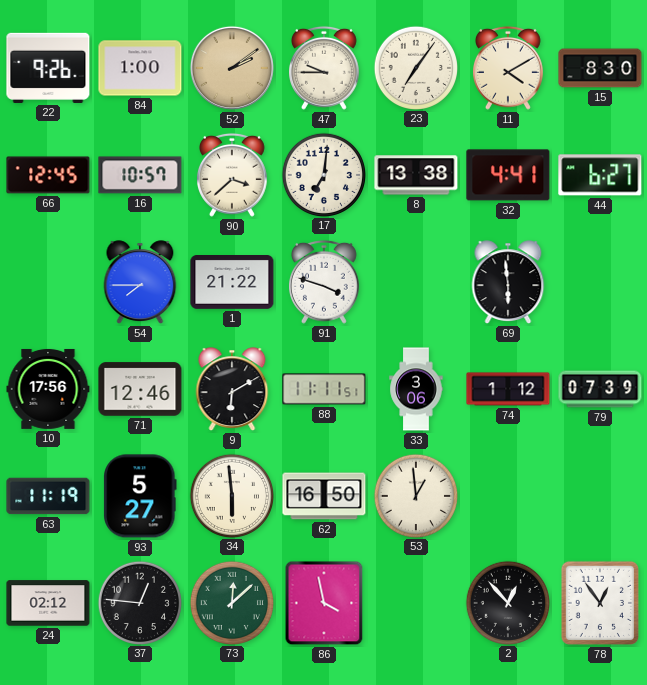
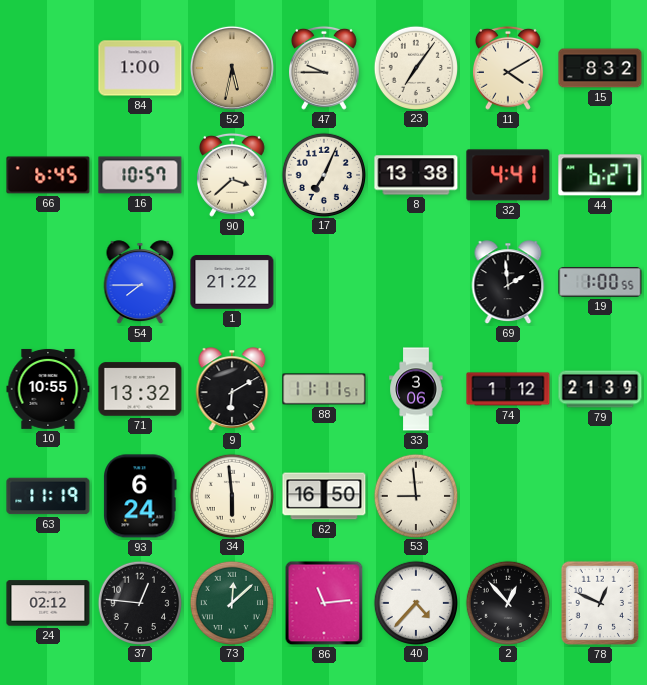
22: 9:26 -> none
52: 2:09 -> 5:32
15: 8:30 -> 8:32
66: 12:45 -> 6:45
17: 7:01 -> 7:04
91: 3:48 -> none
69: 5:59 -> 1:59
19: none -> 1:00
10: 17:56 -> 10:55
71: 12:46 -> 13:32
79: 07:39 -> 21:39
93: 5:27 -> 6:24
53: 12:59 -> 8:59
86: 3:58 -> 11:14
40: none -> 4:37
78: 12:54 -> 12:49
